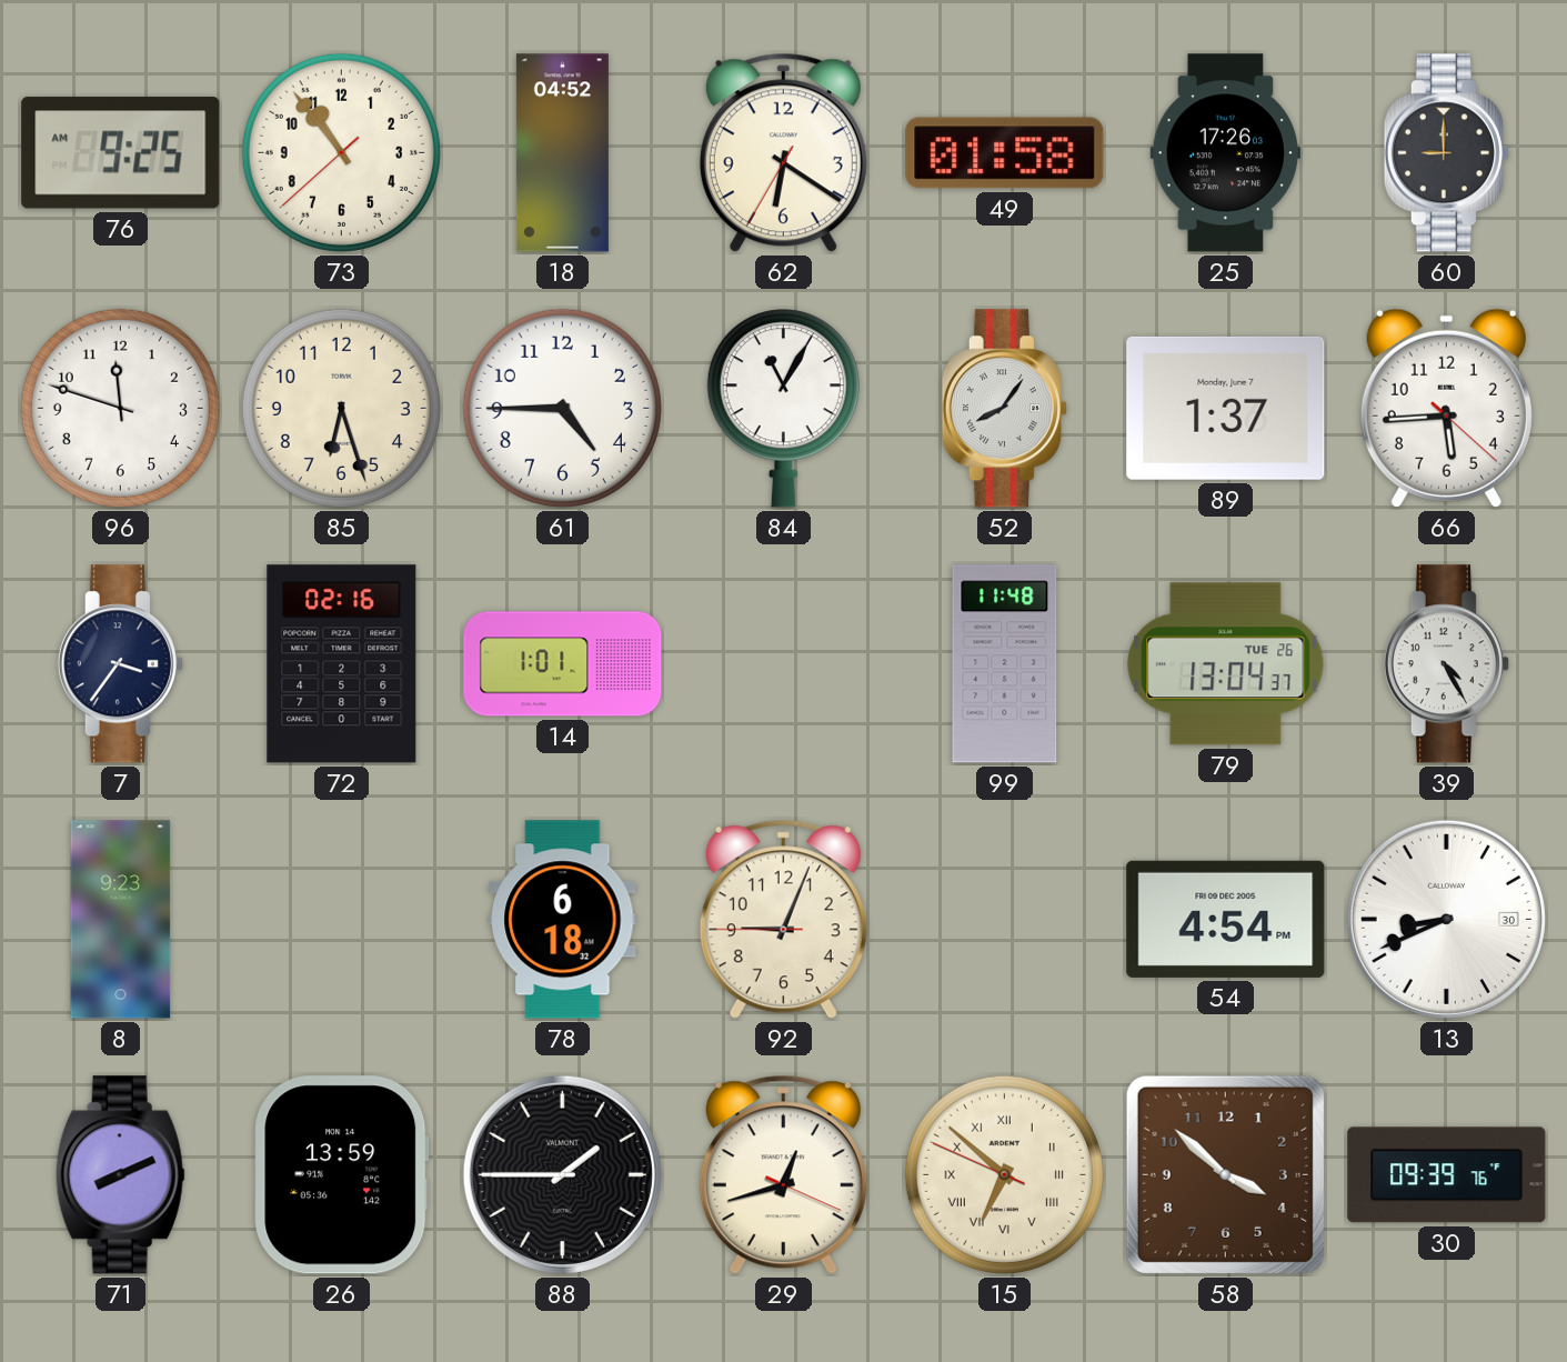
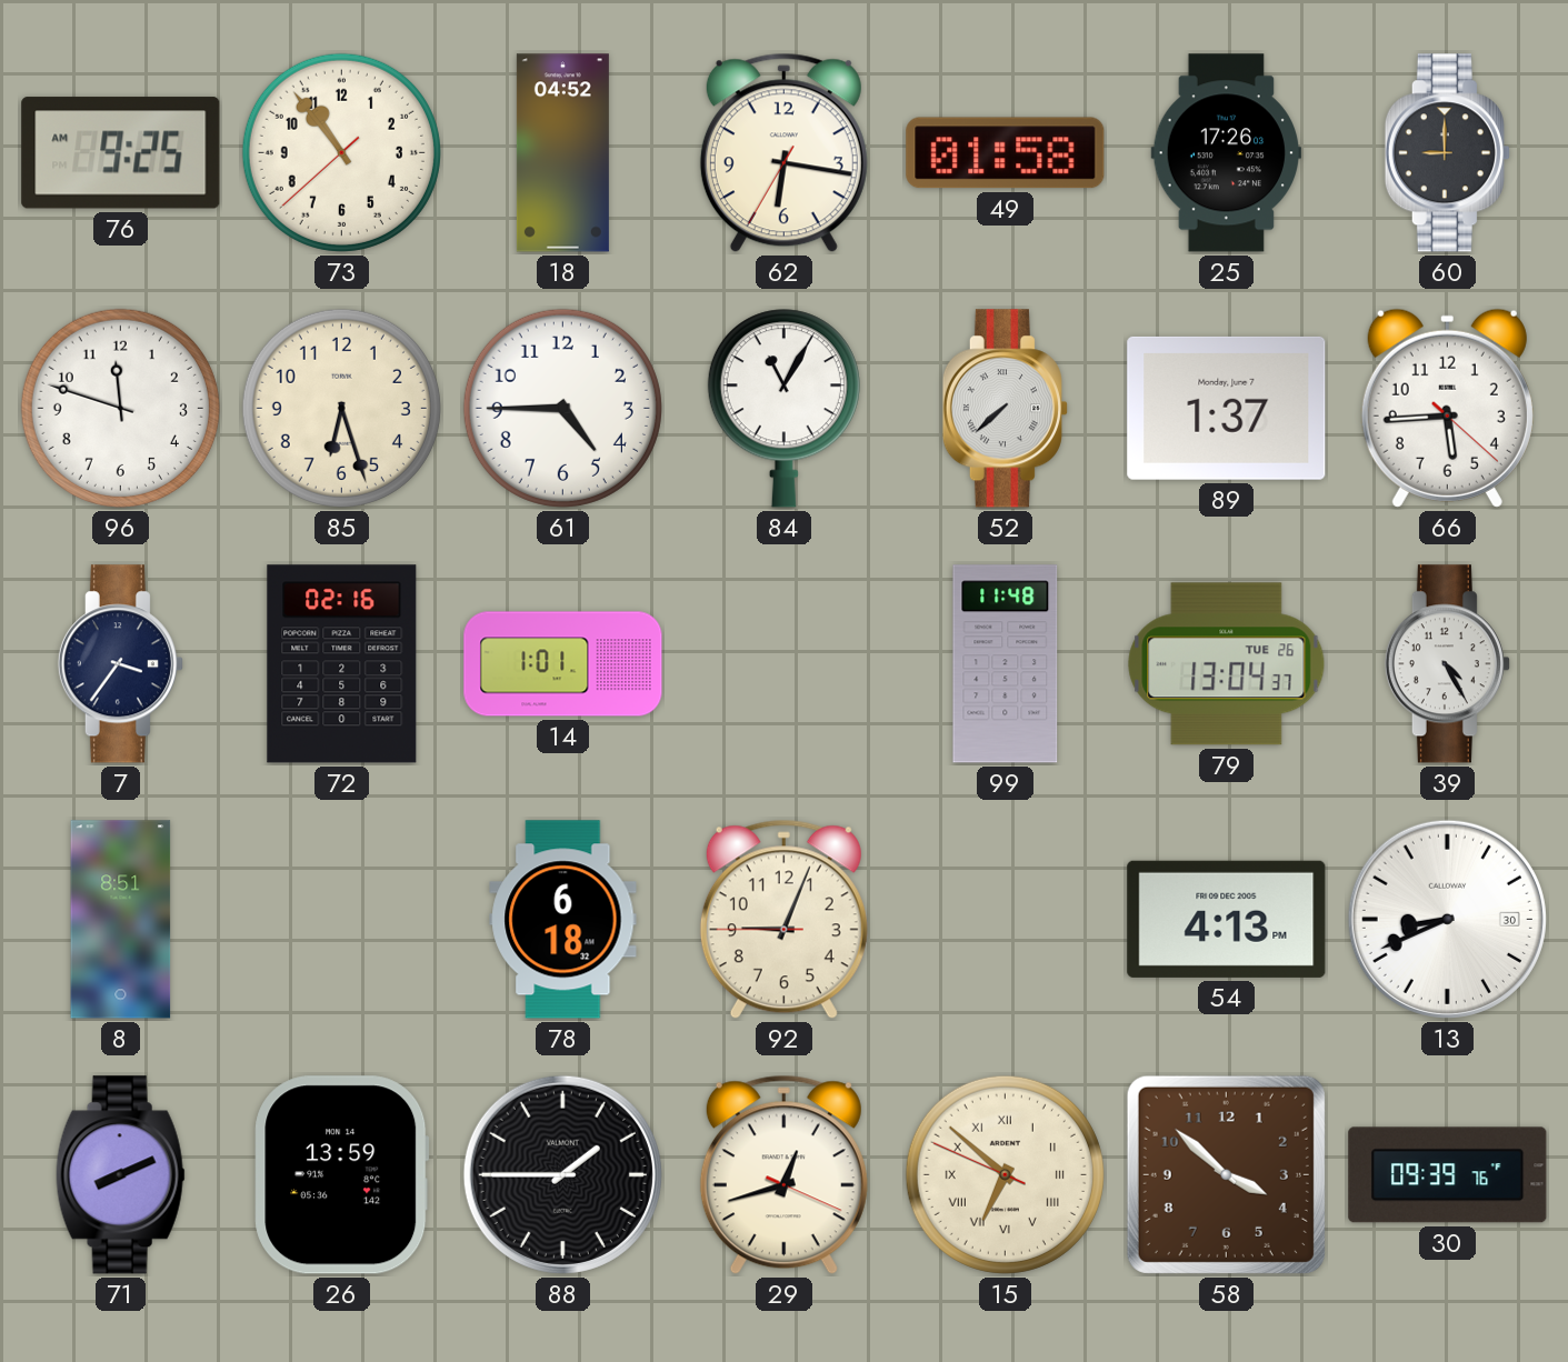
62: 6:20 -> 6:16
52: 8:06 -> 7:38
8: 9:23 -> 8:51
54: 4:54 -> 4:13
